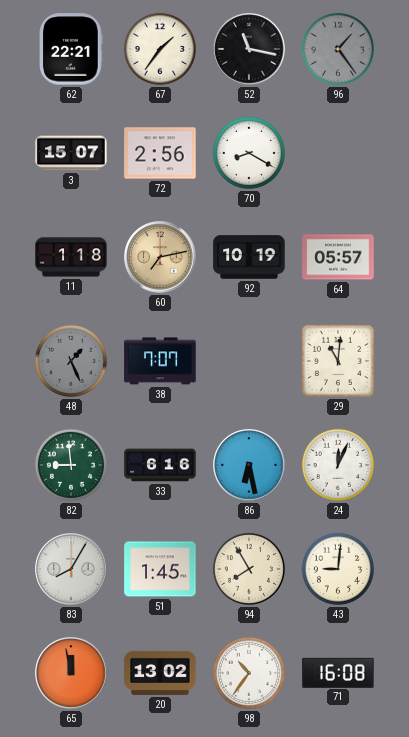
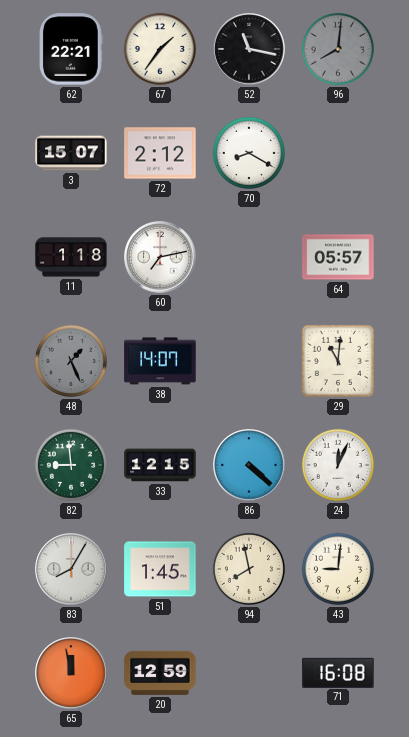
96: 1:24 -> 8:01
72: 2:56 -> 2:12
60 dial: champagne -> white
92: 10:19 -> none
38: 7:07 -> 14:07
33: 6:16 -> 12:15
86: 6:28 -> 4:22
94: 7:55 -> 7:58
20: 13:02 -> 12:59
98: 10:36 -> none
